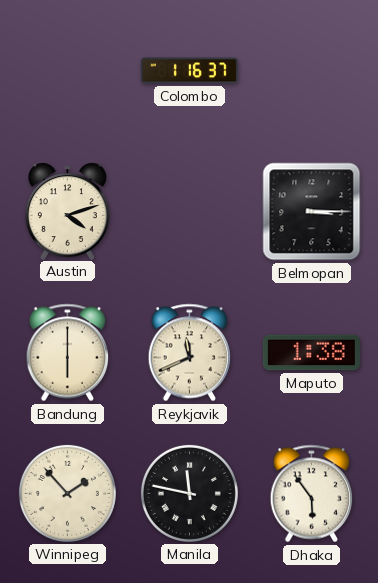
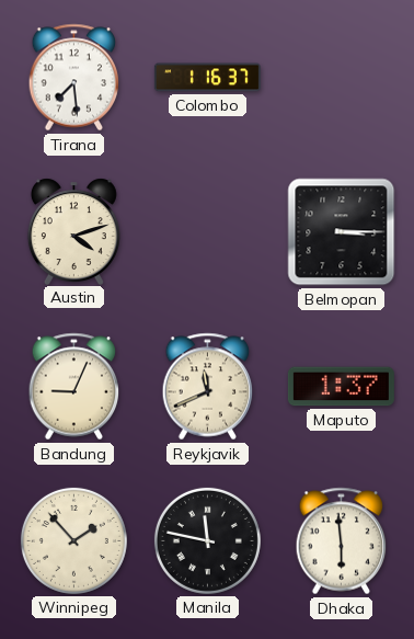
Tirana: none -> 7:29
Bandung: 6:00 -> 9:04
Maputo: 1:38 -> 1:37
Dhaka: 5:54 -> 5:59
